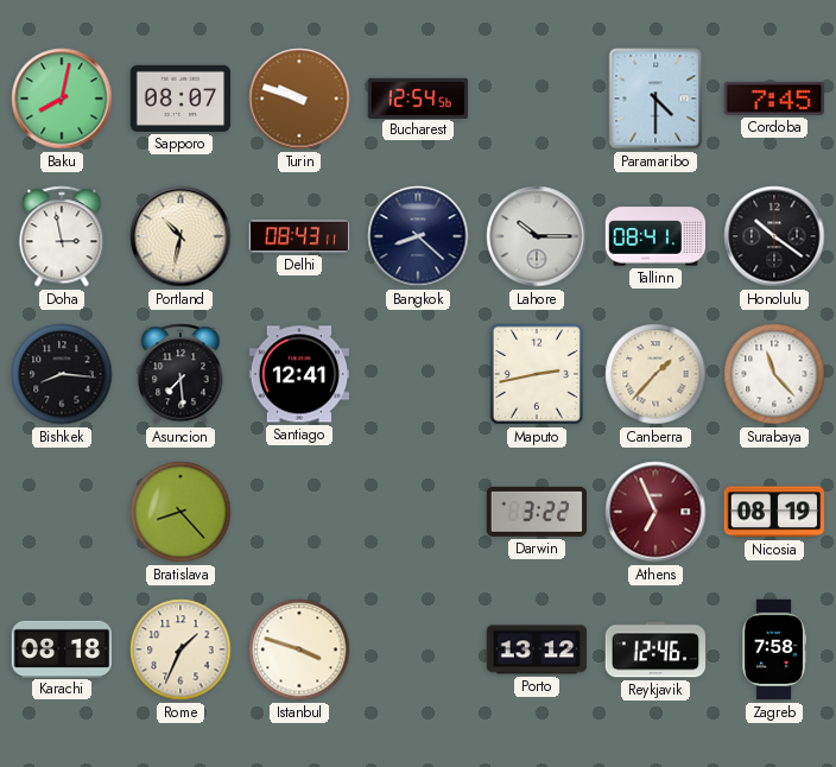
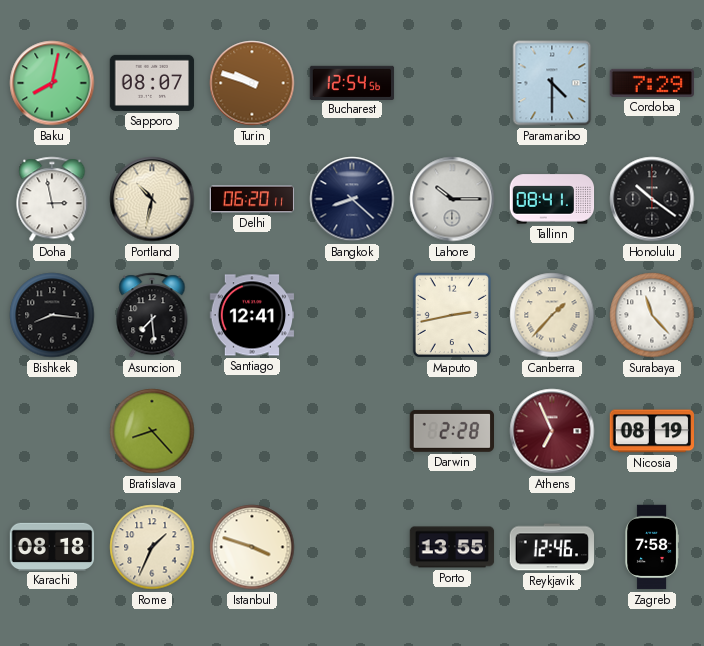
Cordoba: 7:45 -> 7:29
Delhi: 08:43 -> 06:20
Darwin: 3:22 -> 2:28
Porto: 13:12 -> 13:55
